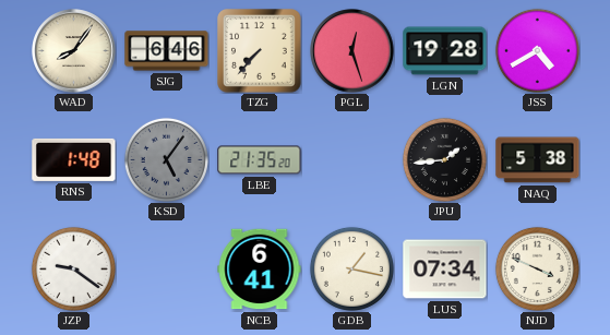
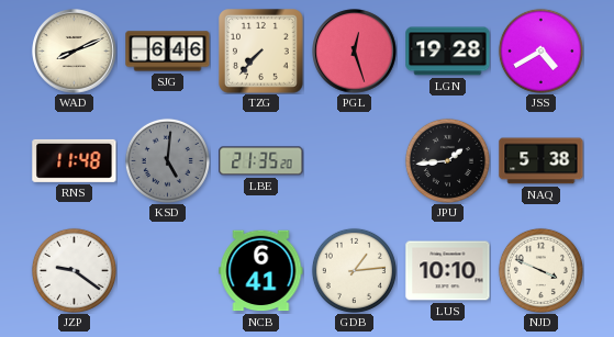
WAD: 8:06 -> 8:11
RNS: 1:48 -> 11:48
KSD: 5:06 -> 5:01
GDB: 1:17 -> 1:14
LUS: 07:34 -> 10:10
